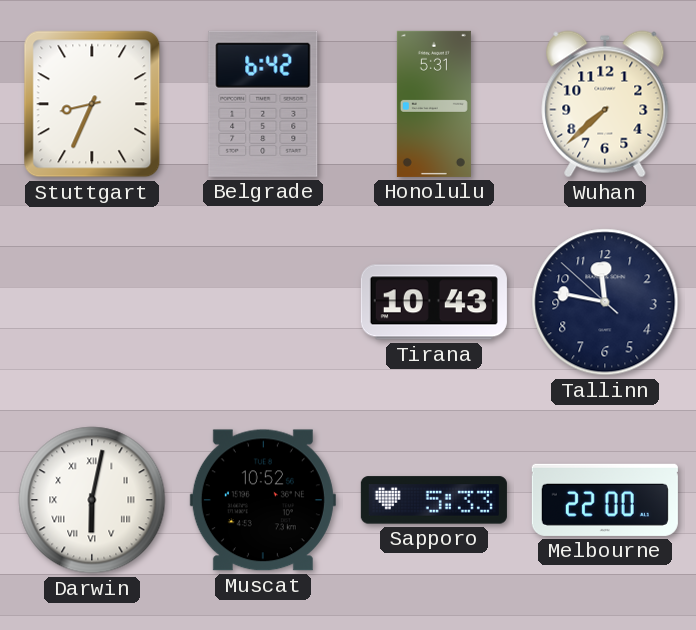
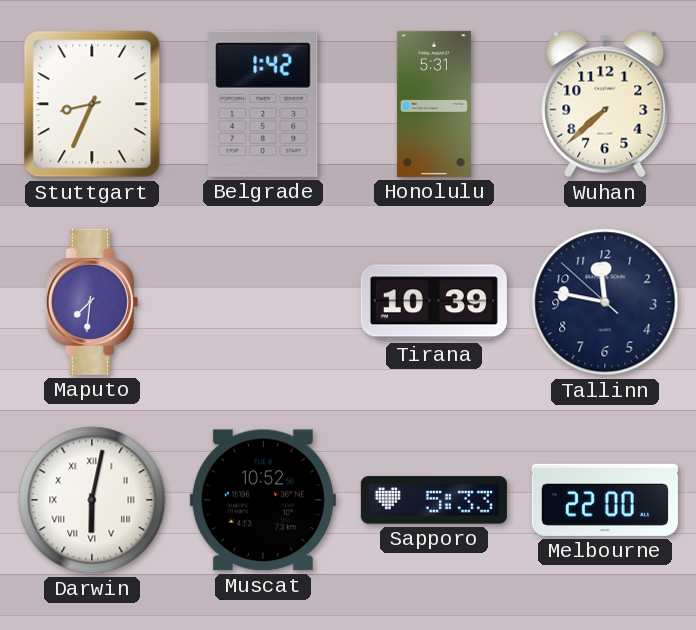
Belgrade: 6:42 -> 1:42
Maputo: none -> 7:31
Tirana: 10:43 -> 10:39
